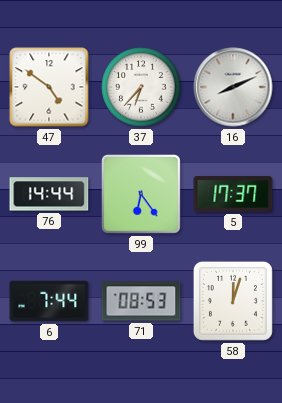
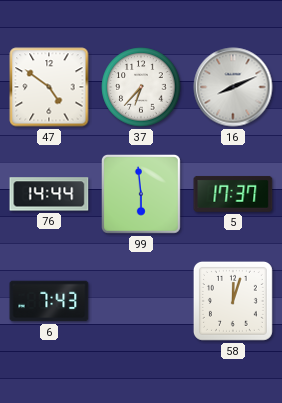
99: 6:24 -> 5:59
6: 7:44 -> 7:43
71: 08:53 -> none
